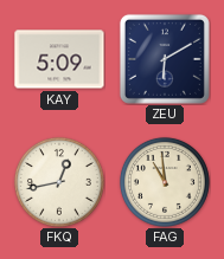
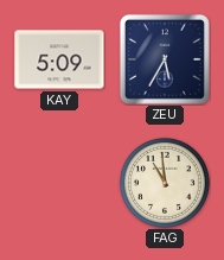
ZEU: 6:10 -> 5:35
FKQ: 12:43 -> none
